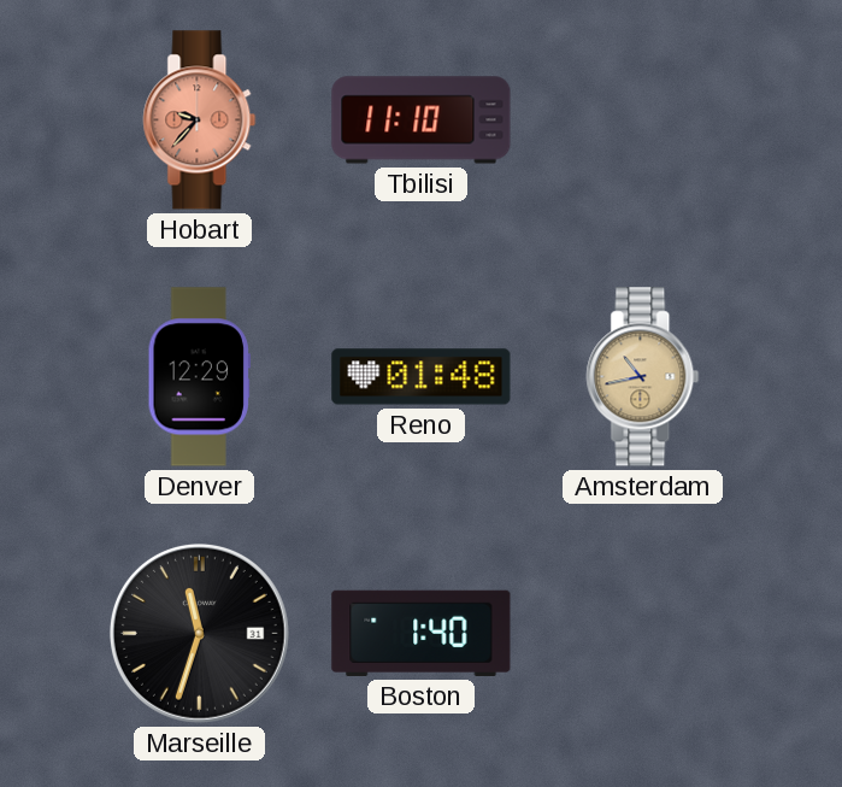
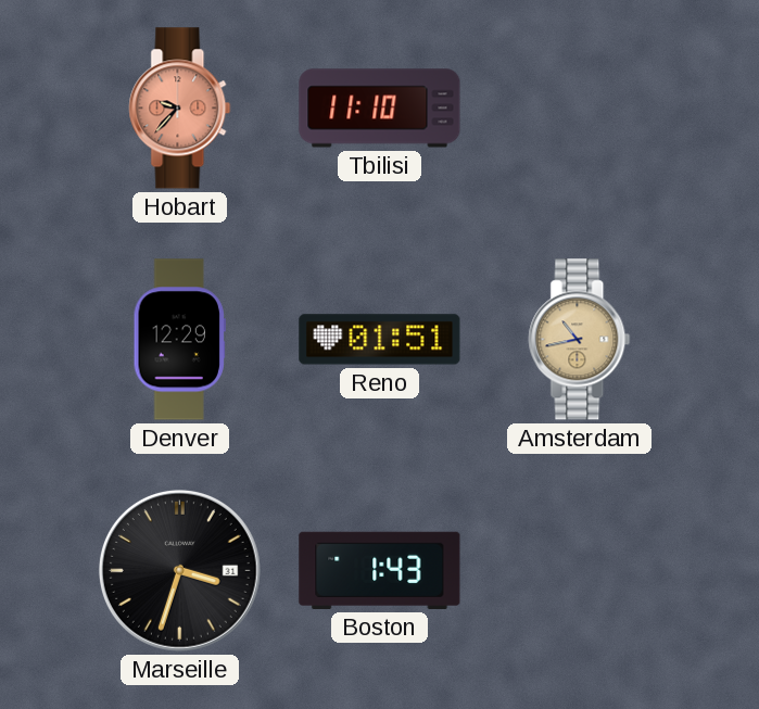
Reno: 01:48 -> 01:51
Marseille: 11:33 -> 3:33
Boston: 1:40 -> 1:43
